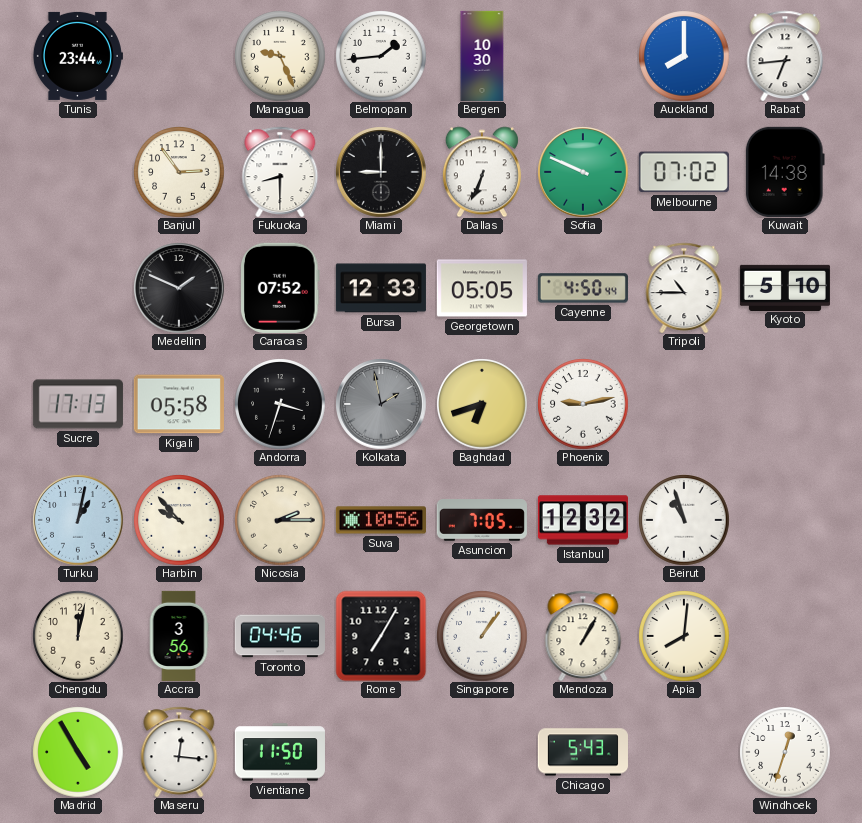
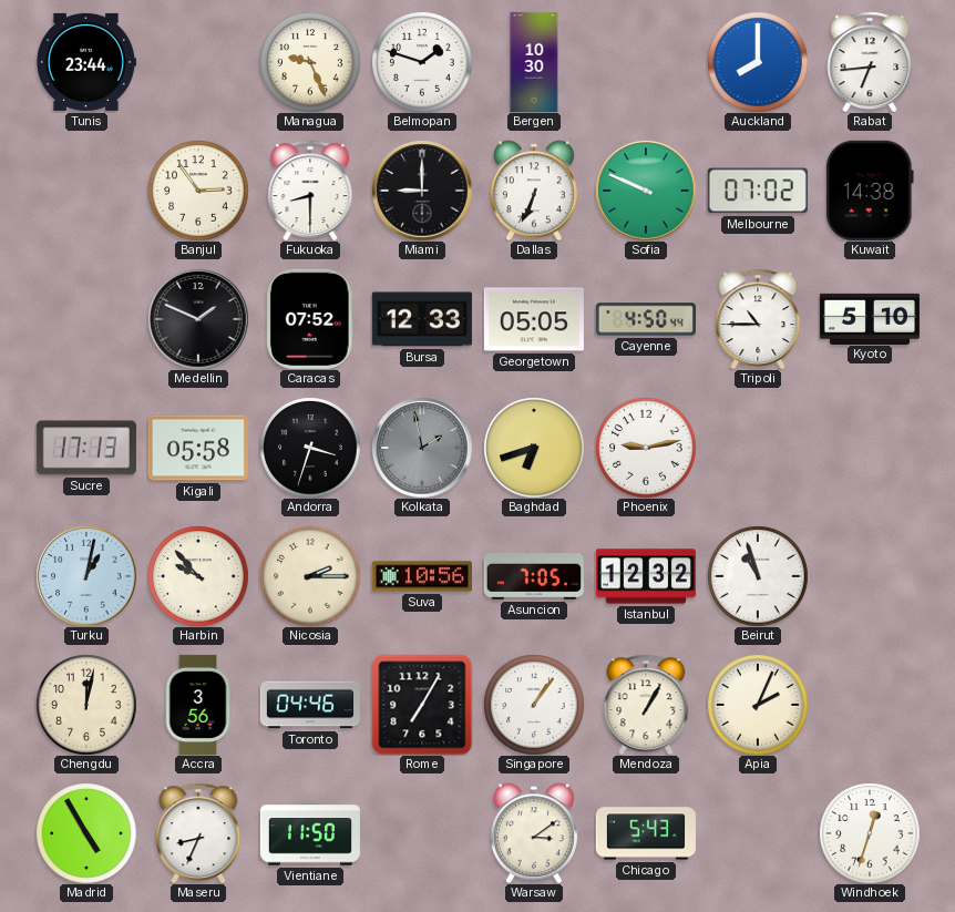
Belmopan: 1:44 -> 1:48
Apia: 8:01 -> 2:04
Maseru: 12:16 -> 8:34
Warsaw: none -> 3:09
